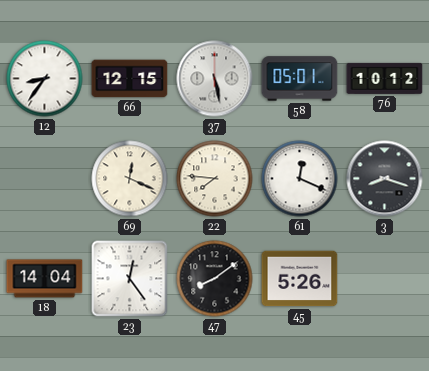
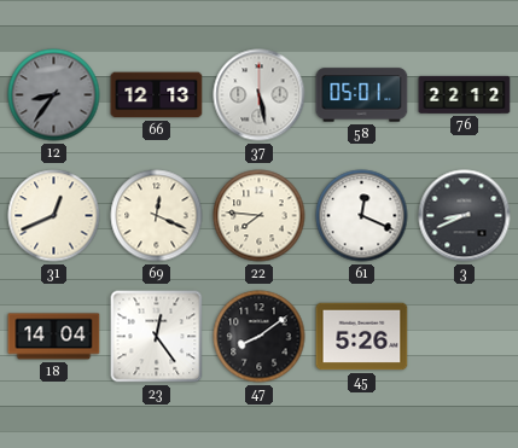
12 dial: white -> grey
66: 12:15 -> 12:13
76: 10:12 -> 22:12
31: none -> 12:41
3: 8:18 -> 8:41
